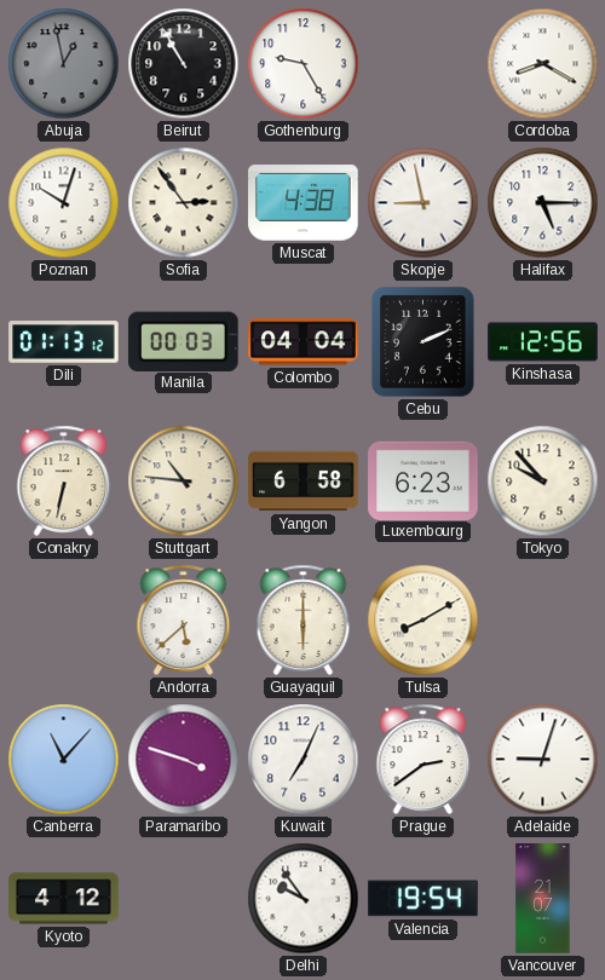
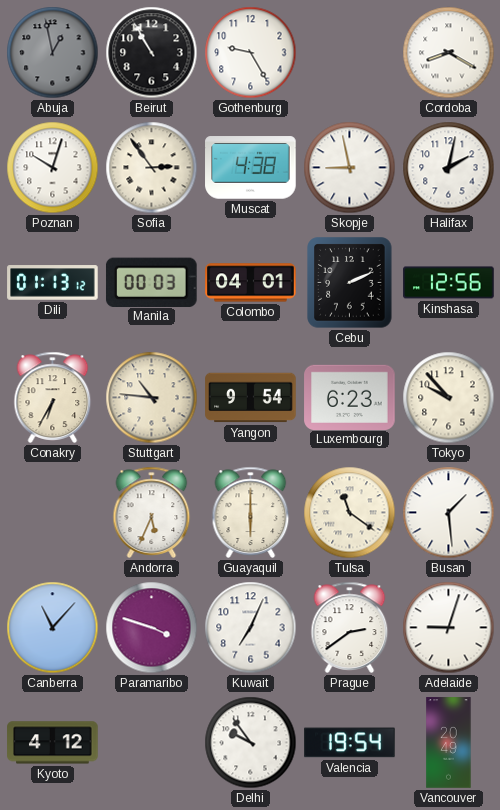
Halifax: 5:15 -> 2:02
Colombo: 04:04 -> 04:01
Conakry: 6:32 -> 6:35
Yangon: 6:58 -> 9:54
Andorra: 5:38 -> 5:34
Tulsa: 8:10 -> 11:21
Busan: none -> 1:29
Vancouver: 21:07 -> 20:49
